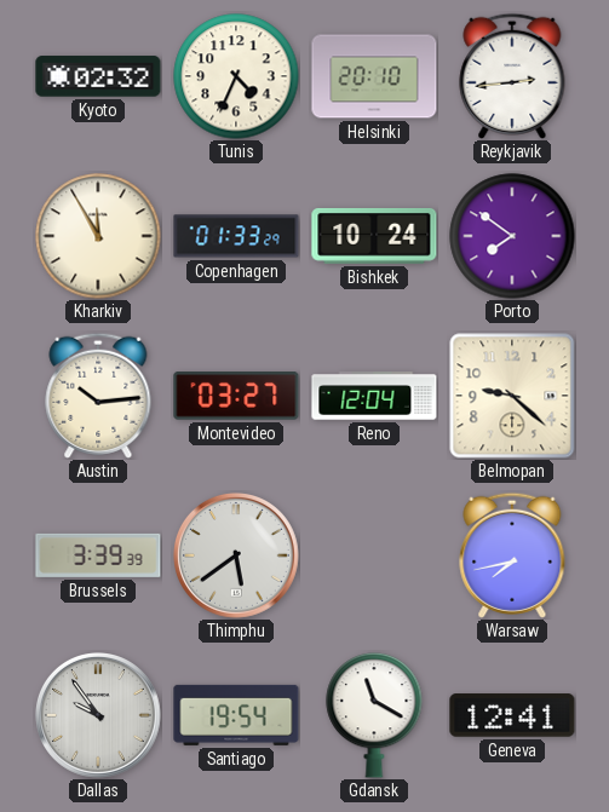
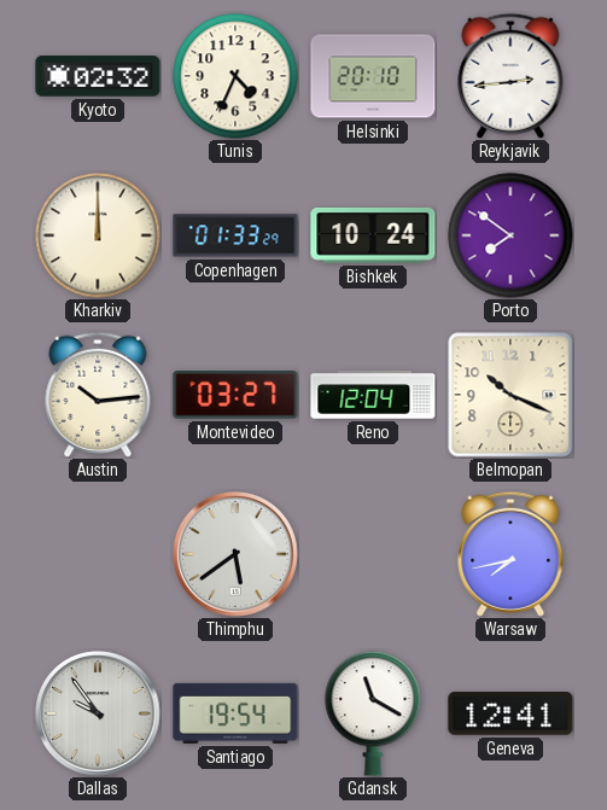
Kharkiv: 11:55 -> 12:00
Belmopan: 9:22 -> 10:19
Brussels: 3:39 -> none
